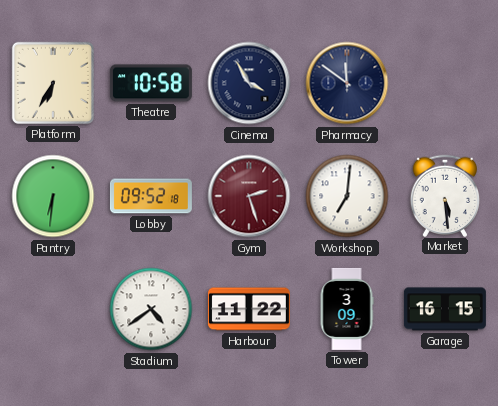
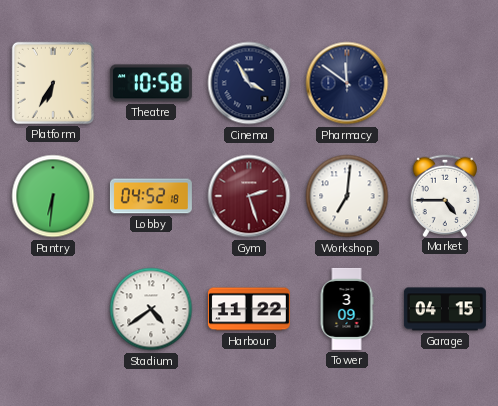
Lobby: 09:52 -> 04:52
Market: 5:29 -> 4:45
Garage: 16:15 -> 04:15
